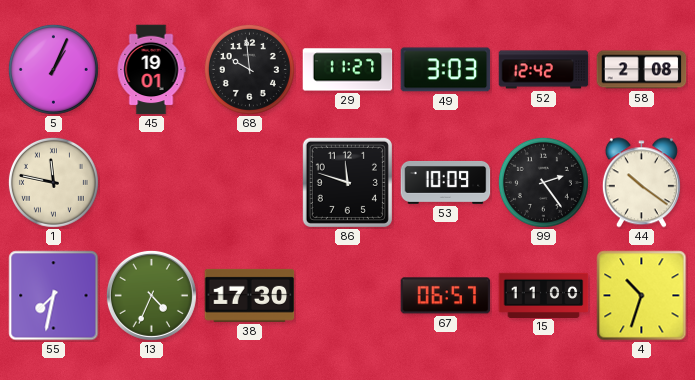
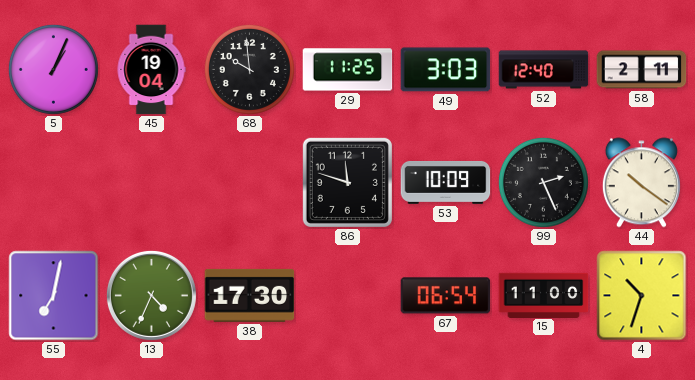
45: 19:01 -> 19:04
29: 11:27 -> 11:25
52: 12:42 -> 12:40
58: 2:08 -> 2:11
1: 11:47 -> none
99: 2:24 -> 2:26
55: 7:32 -> 7:02
67: 06:57 -> 06:54
